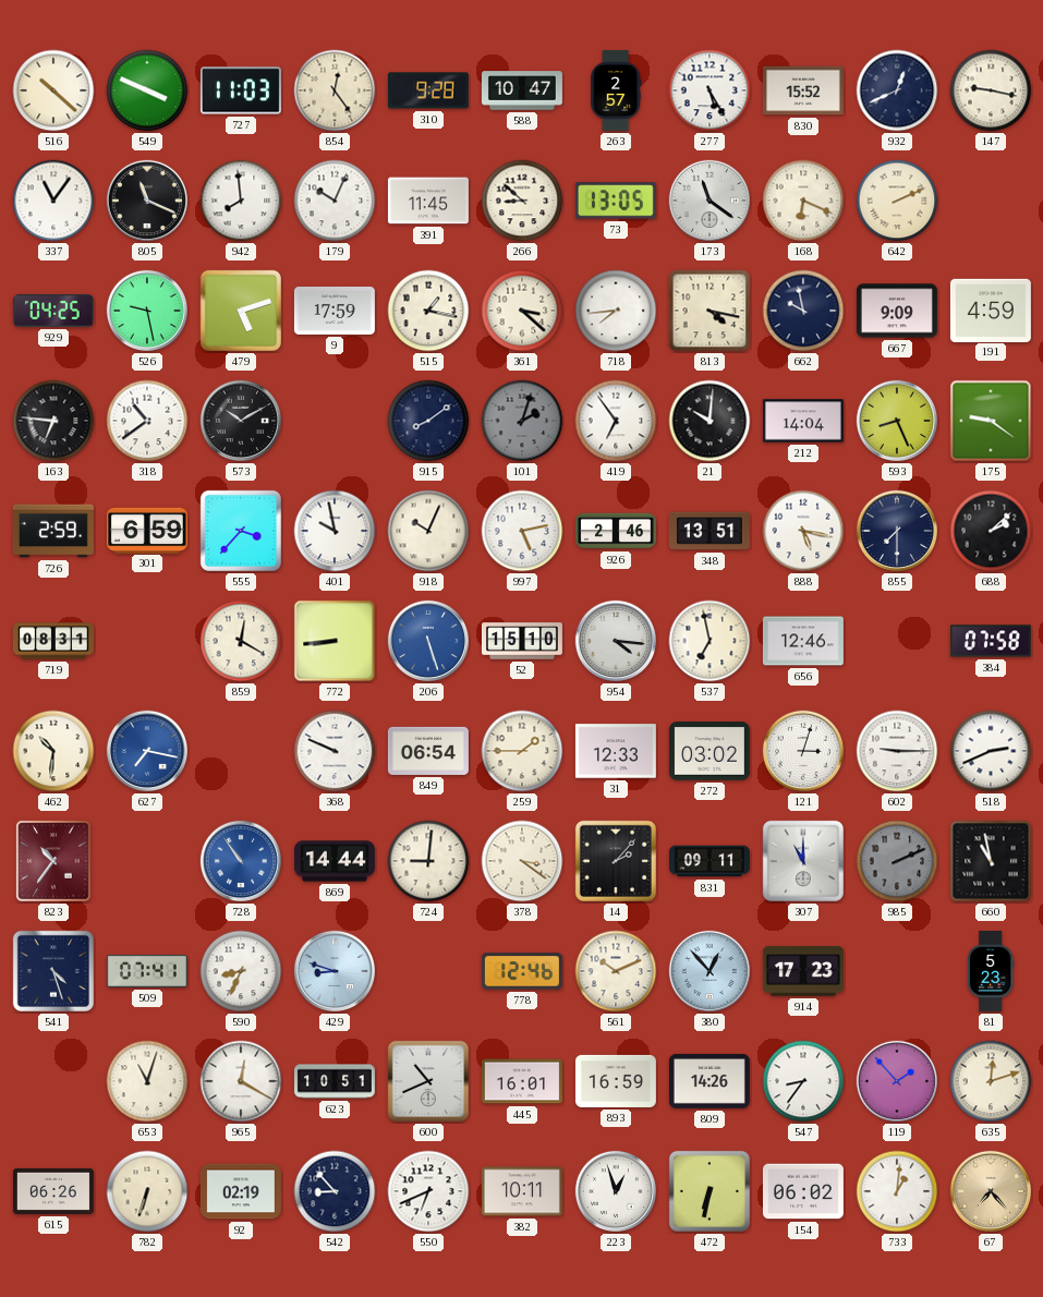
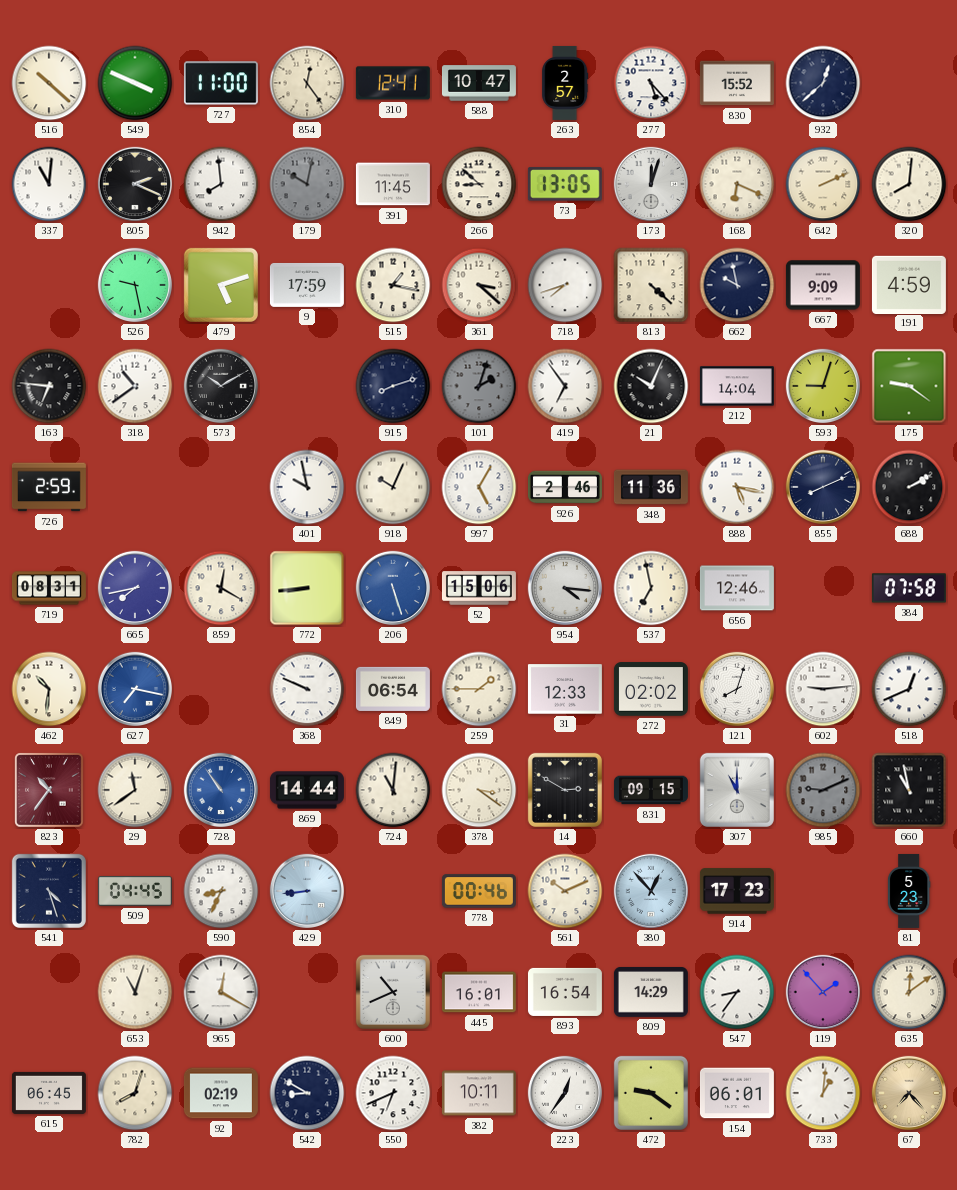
727: 11:03 -> 11:00
310: 9:28 -> 12:41
277: 5:25 -> 5:23
932: 12:41 -> 12:38
147: 9:17 -> none
337: 11:06 -> 11:01
805: 11:19 -> 2:19
179: 10:04 -> 10:02
179 dial: white -> grey
173: 11:21 -> 12:03
320: none -> 8:01
929: 04:25 -> none
718: 7:44 -> 7:42
813: 4:17 -> 4:22
915: 8:09 -> 8:12
21: 10:01 -> 10:04
593: 8:26 -> 9:03
301: 6:59 -> none
555: 3:37 -> none
997: 5:13 -> 5:05
348: 13:51 -> 11:36
855: 7:30 -> 8:11
688: 2:08 -> 2:10
665: none -> 7:43
52: 15:10 -> 15:06
272: 03:02 -> 02:02
121: 3:03 -> 8:03
602: 9:15 -> 9:14
518: 2:41 -> 12:41
29: none -> 11:39
724: 9:01 -> 11:01
14: 2:07 -> 2:50
831: 09:11 -> 09:15
985: 2:11 -> 9:11
509: 07:41 -> 04:45
429: 8:48 -> 8:44
778: 12:46 -> 00:46
623: 10:51 -> none
893: 16:59 -> 16:54
809: 14:26 -> 14:29
635: 12:12 -> 12:09
615: 06:26 -> 06:45
782: 6:33 -> 8:03
542: 8:53 -> 8:50
223: 12:57 -> 12:36
472: 6:32 -> 9:21
154: 06:02 -> 06:01
